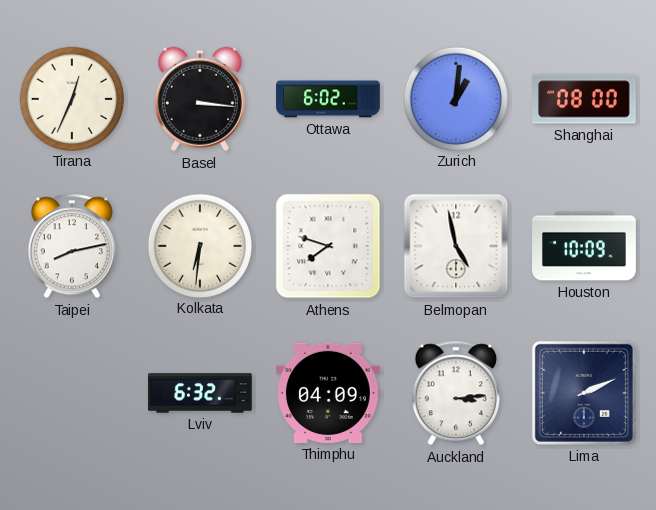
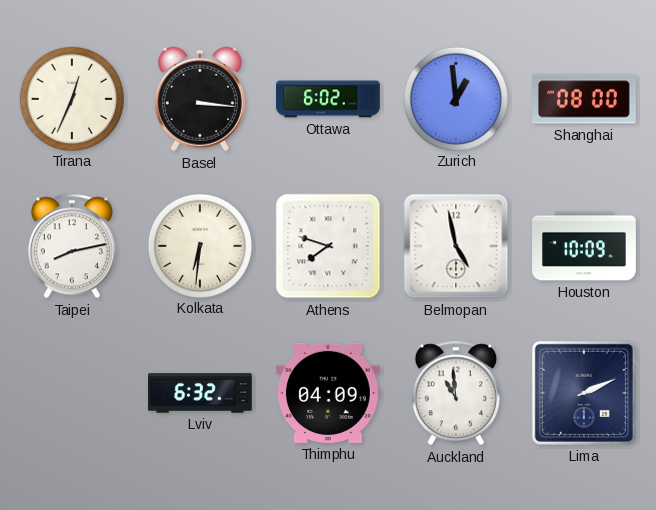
Zurich: 1:01 -> 12:59
Auckland: 3:14 -> 10:59
